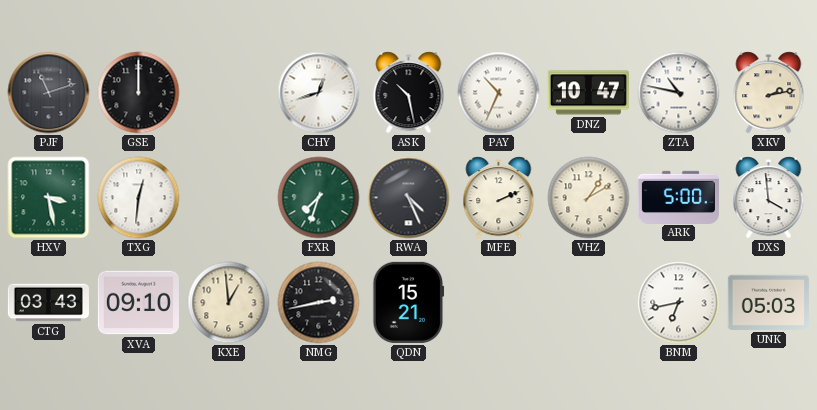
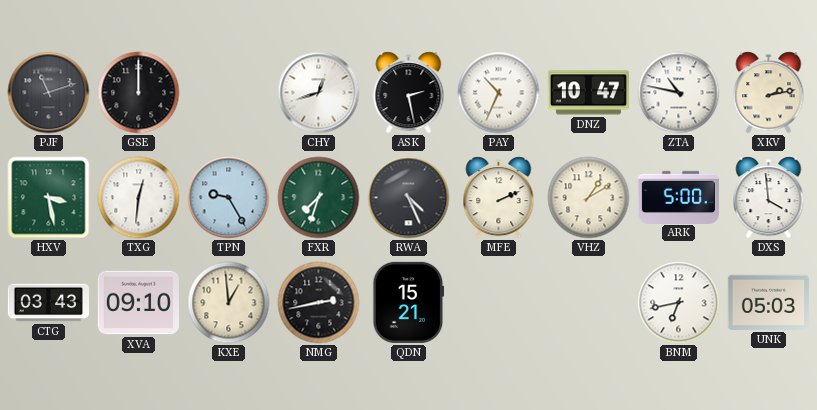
ASK: 10:28 -> 2:28
TPN: none -> 9:25
